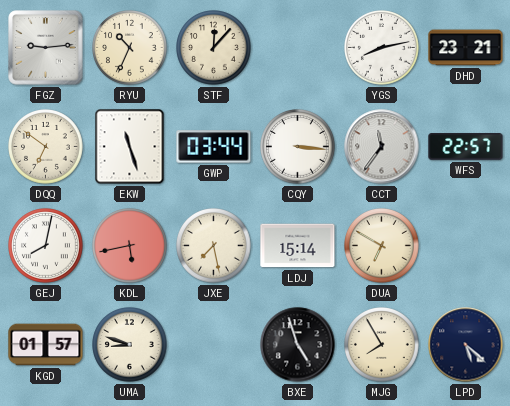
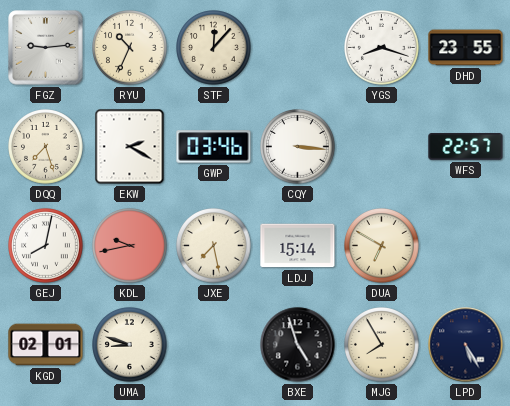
YGS: 8:13 -> 8:18
DHD: 23:21 -> 23:55
DQQ: 6:51 -> 7:27
EKW: 11:27 -> 2:20
GWP: 03:44 -> 03:46
CCT: 11:36 -> none
KDL: 5:43 -> 9:43
KGD: 01:57 -> 02:01
LPD: 5:22 -> 5:25
